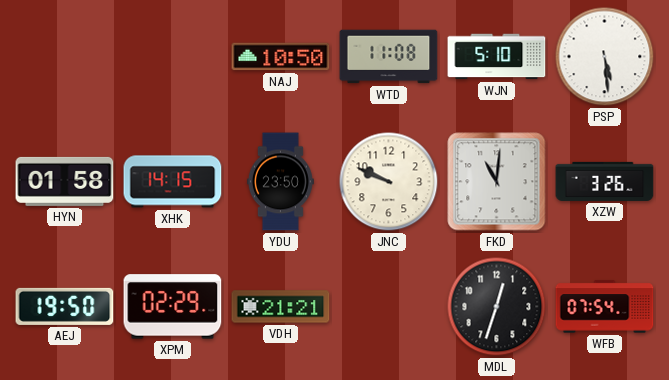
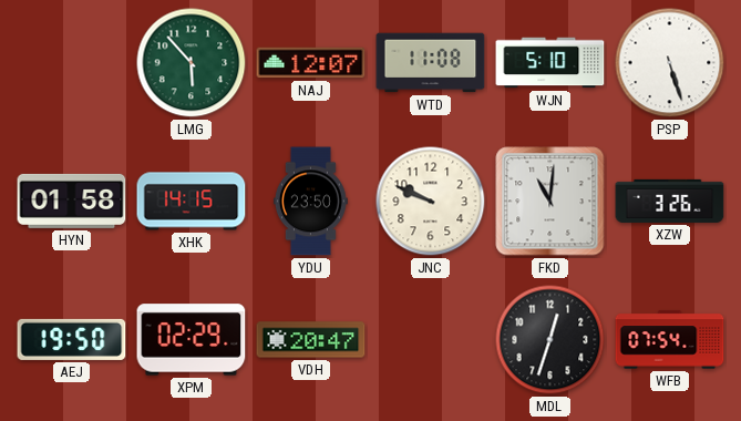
LMG: none -> 5:53
NAJ: 10:50 -> 12:07
PSP: 5:29 -> 5:27
VDH: 21:21 -> 20:47
